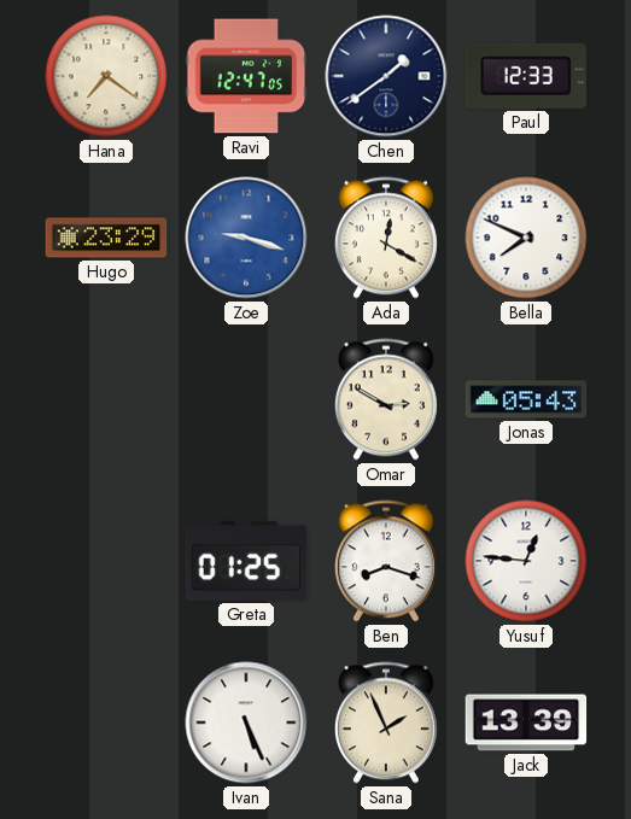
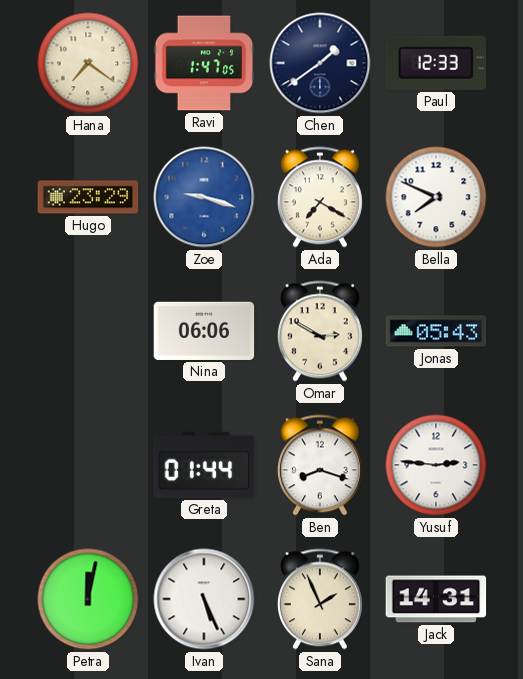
Ravi: 12:47 -> 1:47
Ada: 12:20 -> 7:20
Nina: none -> 06:06
Greta: 01:25 -> 01:44
Yusuf: 12:46 -> 2:46
Petra: none -> 12:02
Jack: 13:39 -> 14:31
